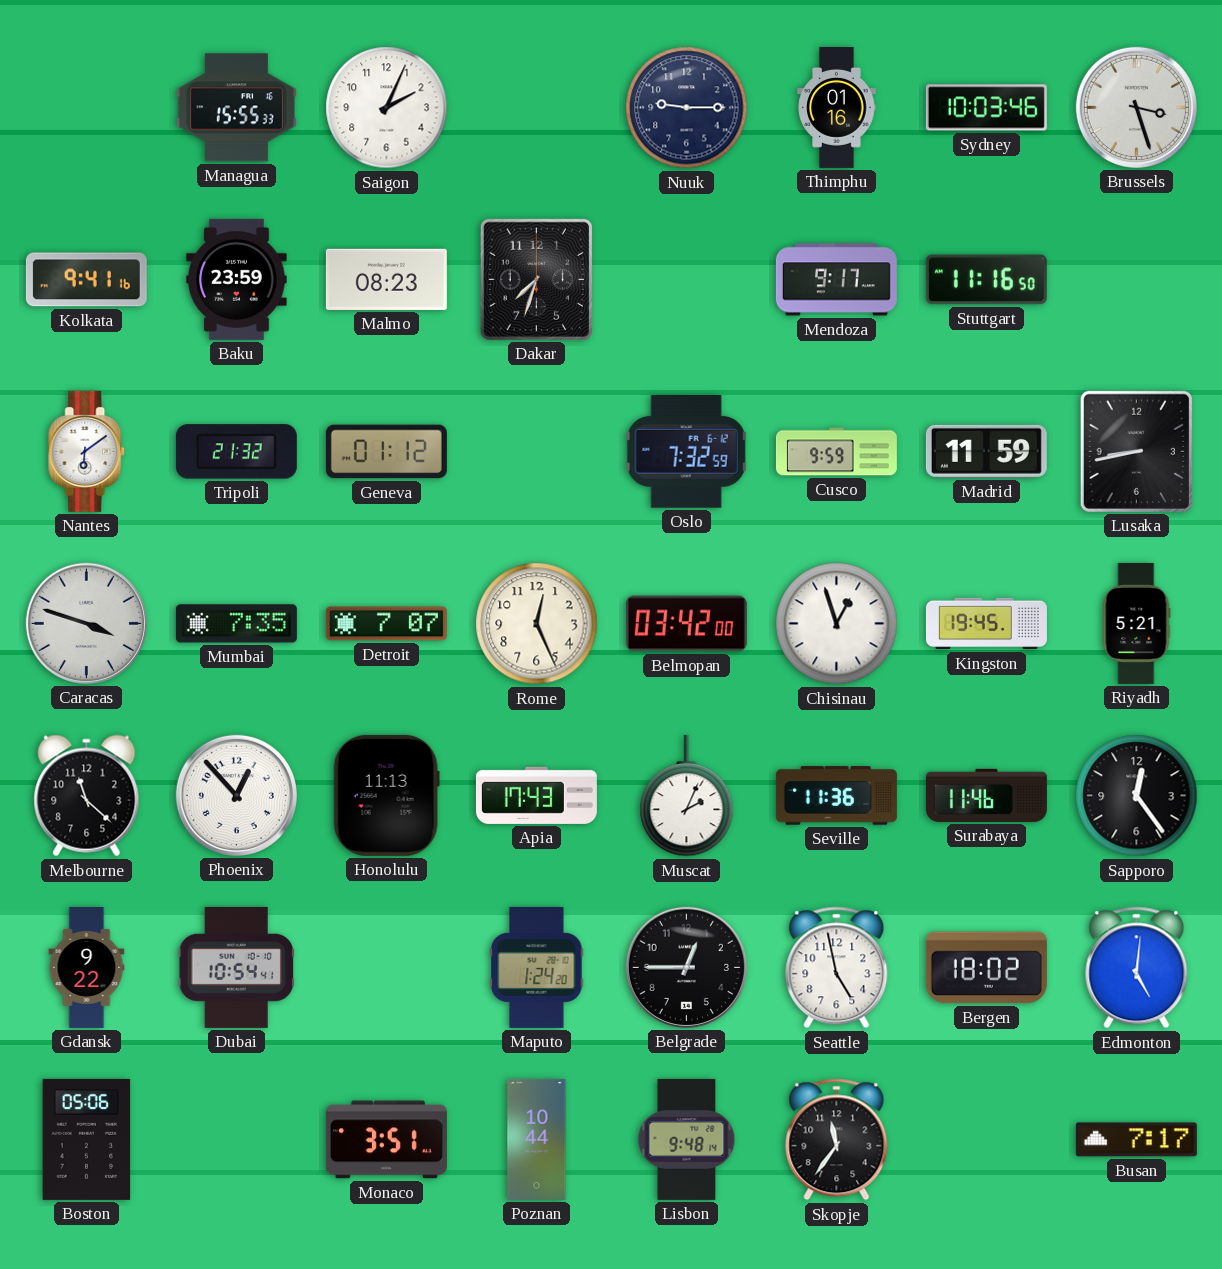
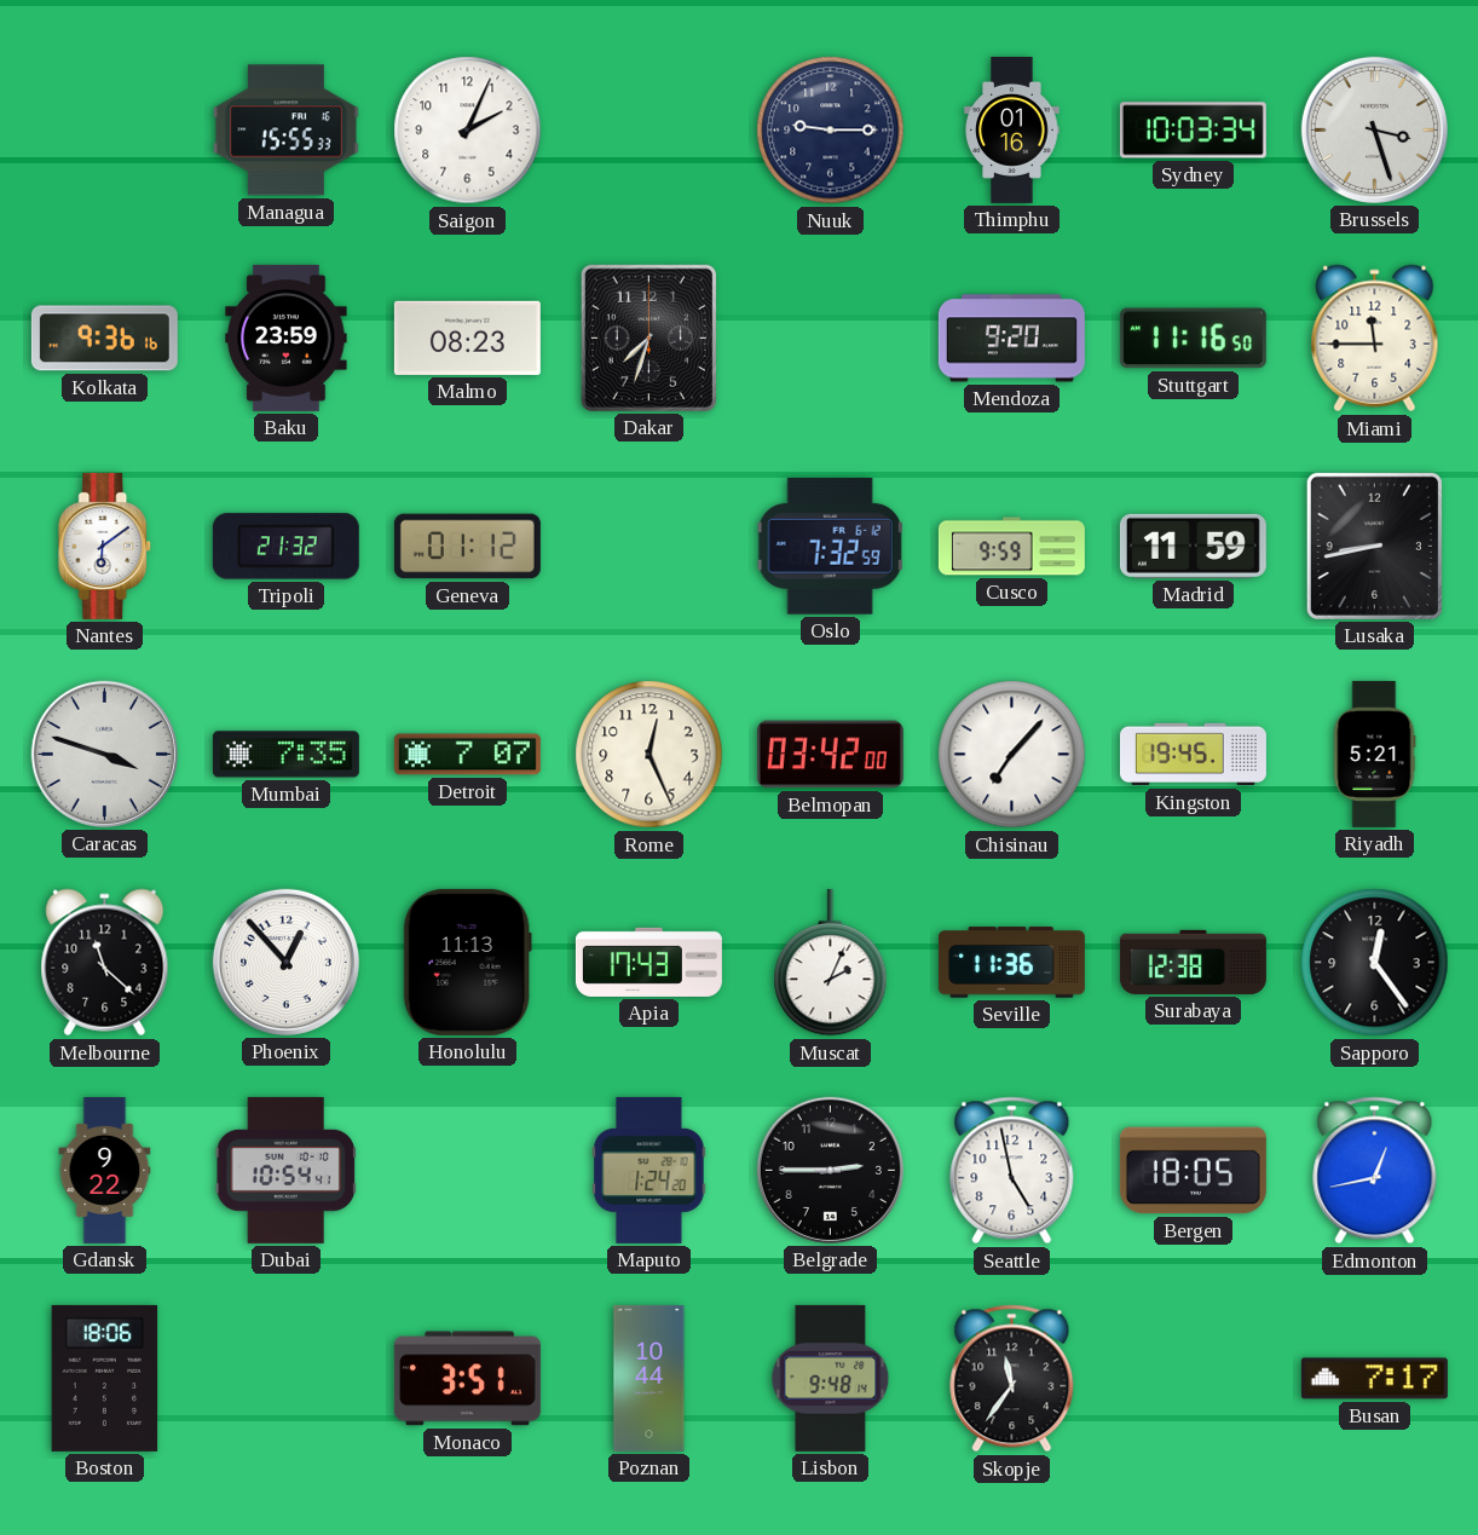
Sydney: 10:03:46 -> 10:03:34
Kolkata: 9:41 -> 9:36
Mendoza: 9:17 -> 9:20
Miami: none -> 11:45
Chisinau: 12:57 -> 7:07
Surabaya: 11:46 -> 12:38
Belgrade: 12:45 -> 2:45
Bergen: 18:02 -> 18:05
Edmonton: 5:01 -> 12:43
Boston: 05:06 -> 18:06
